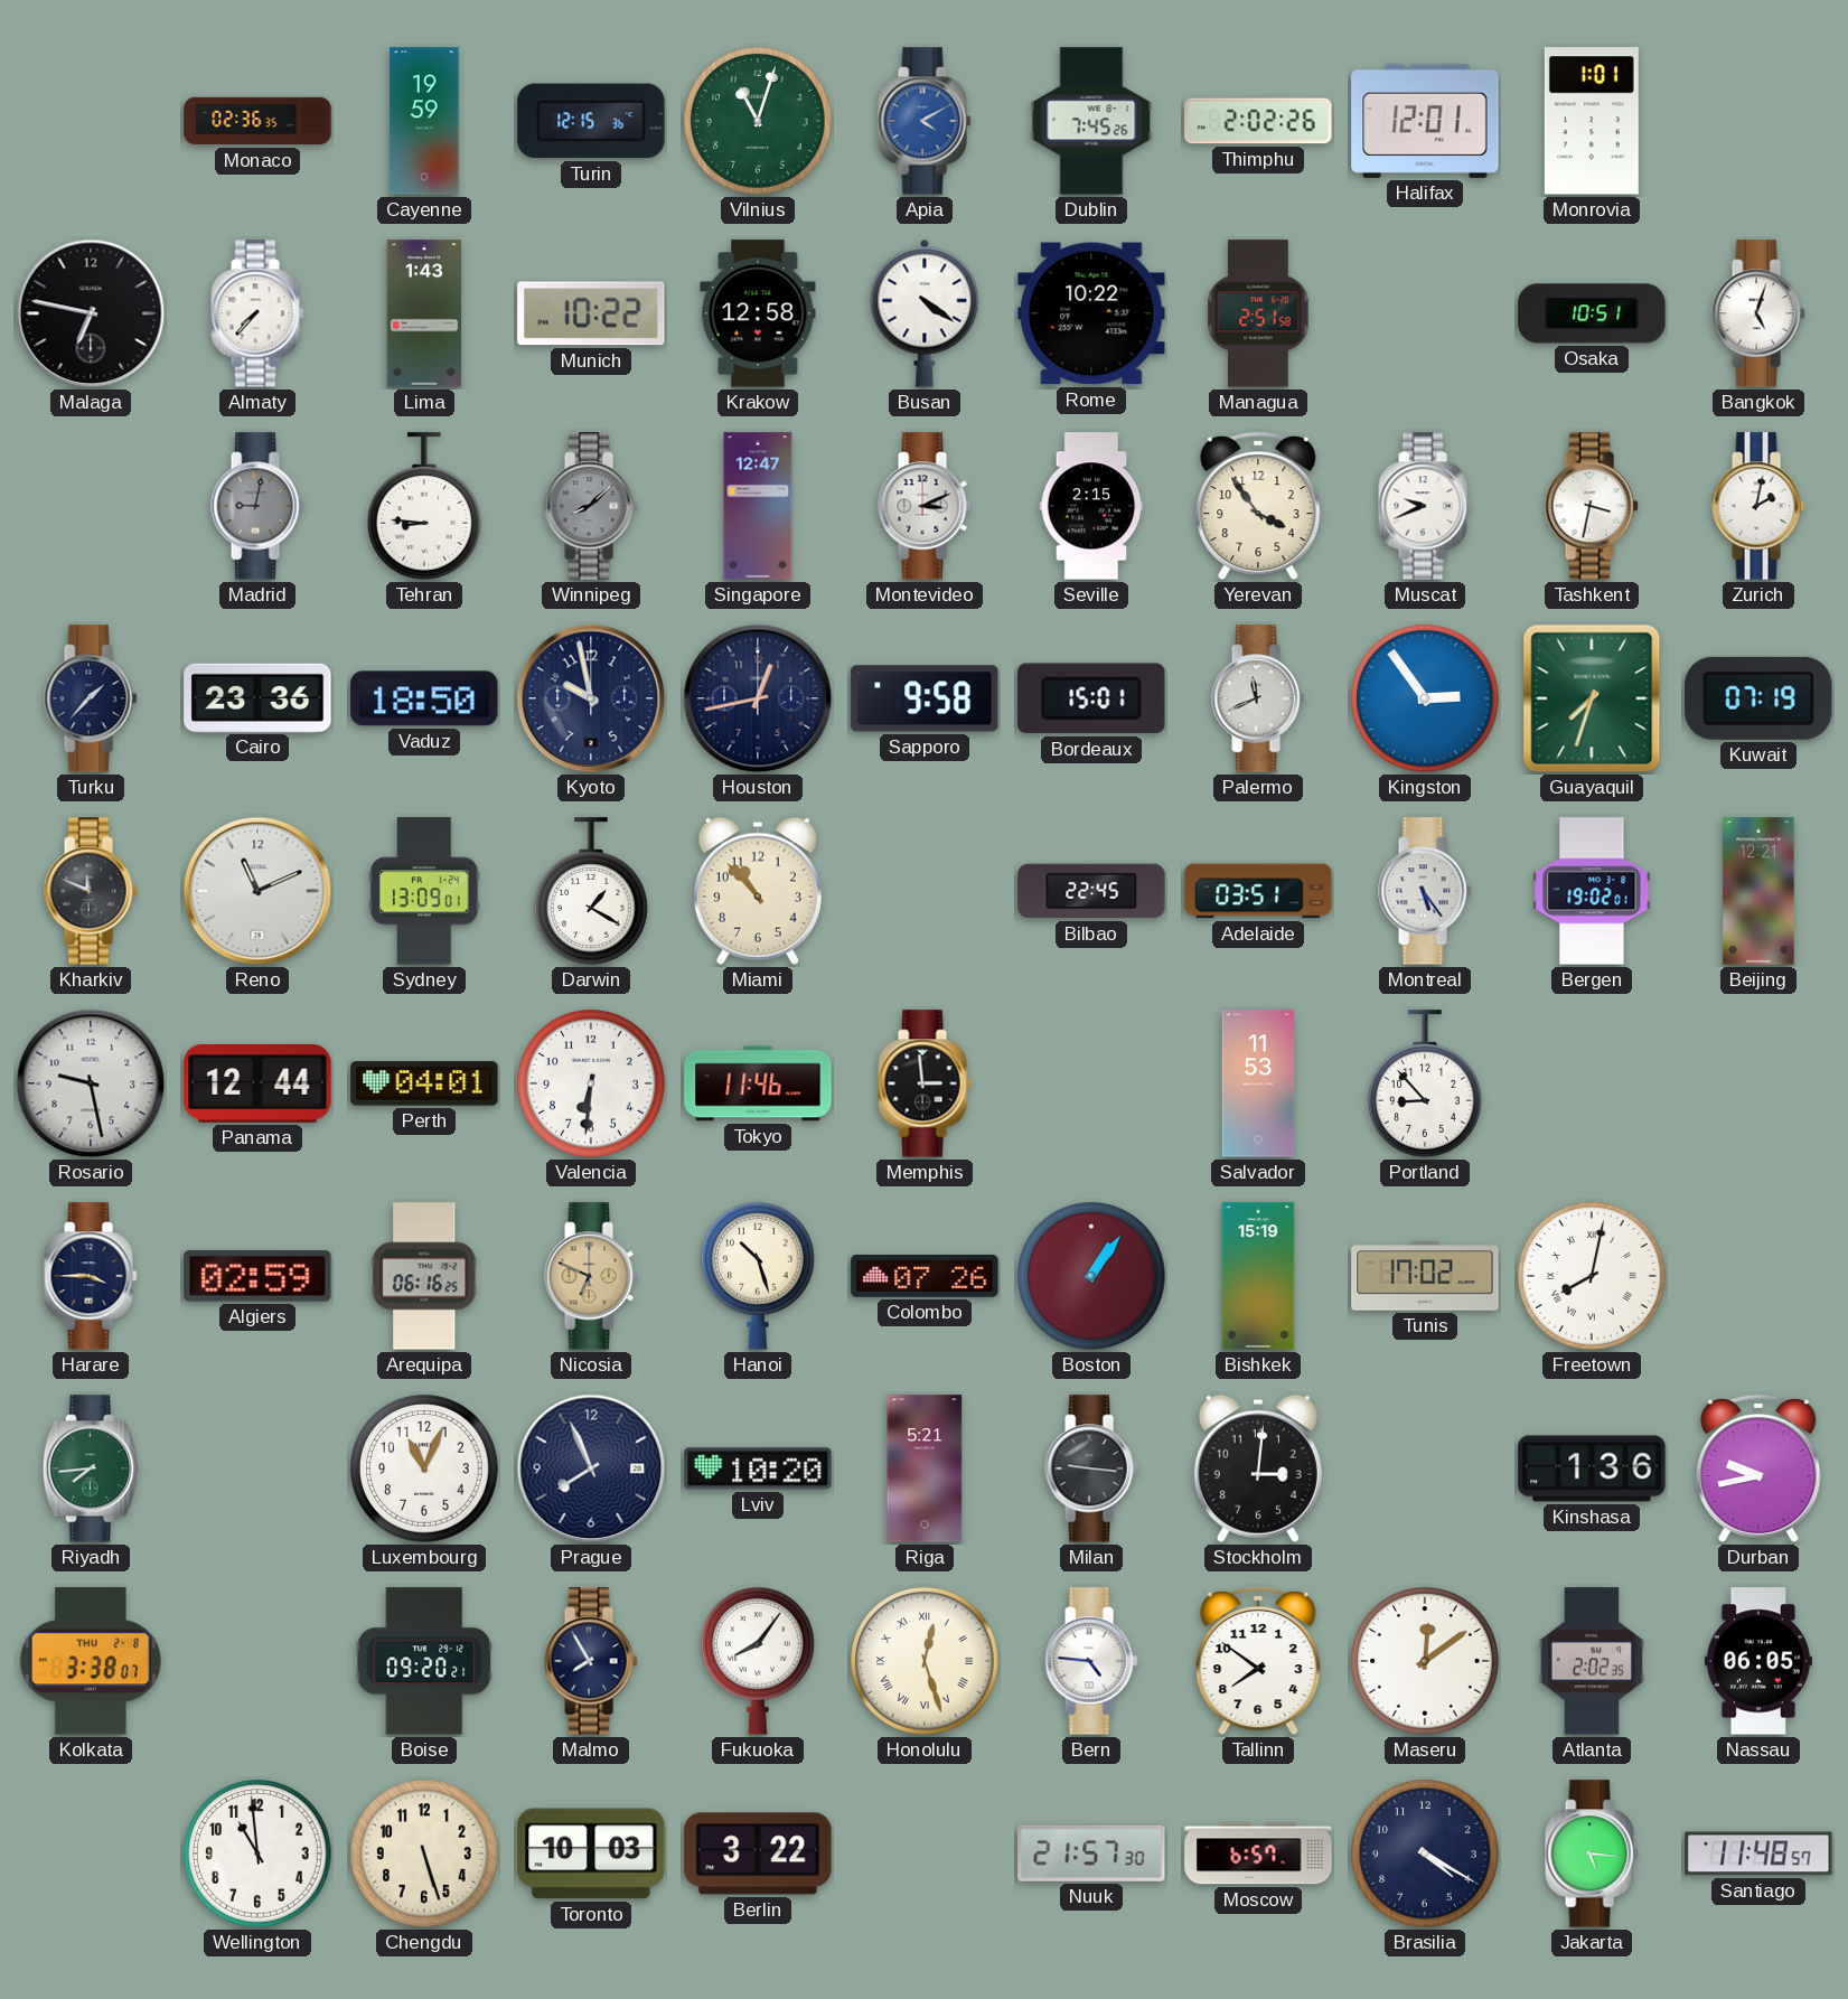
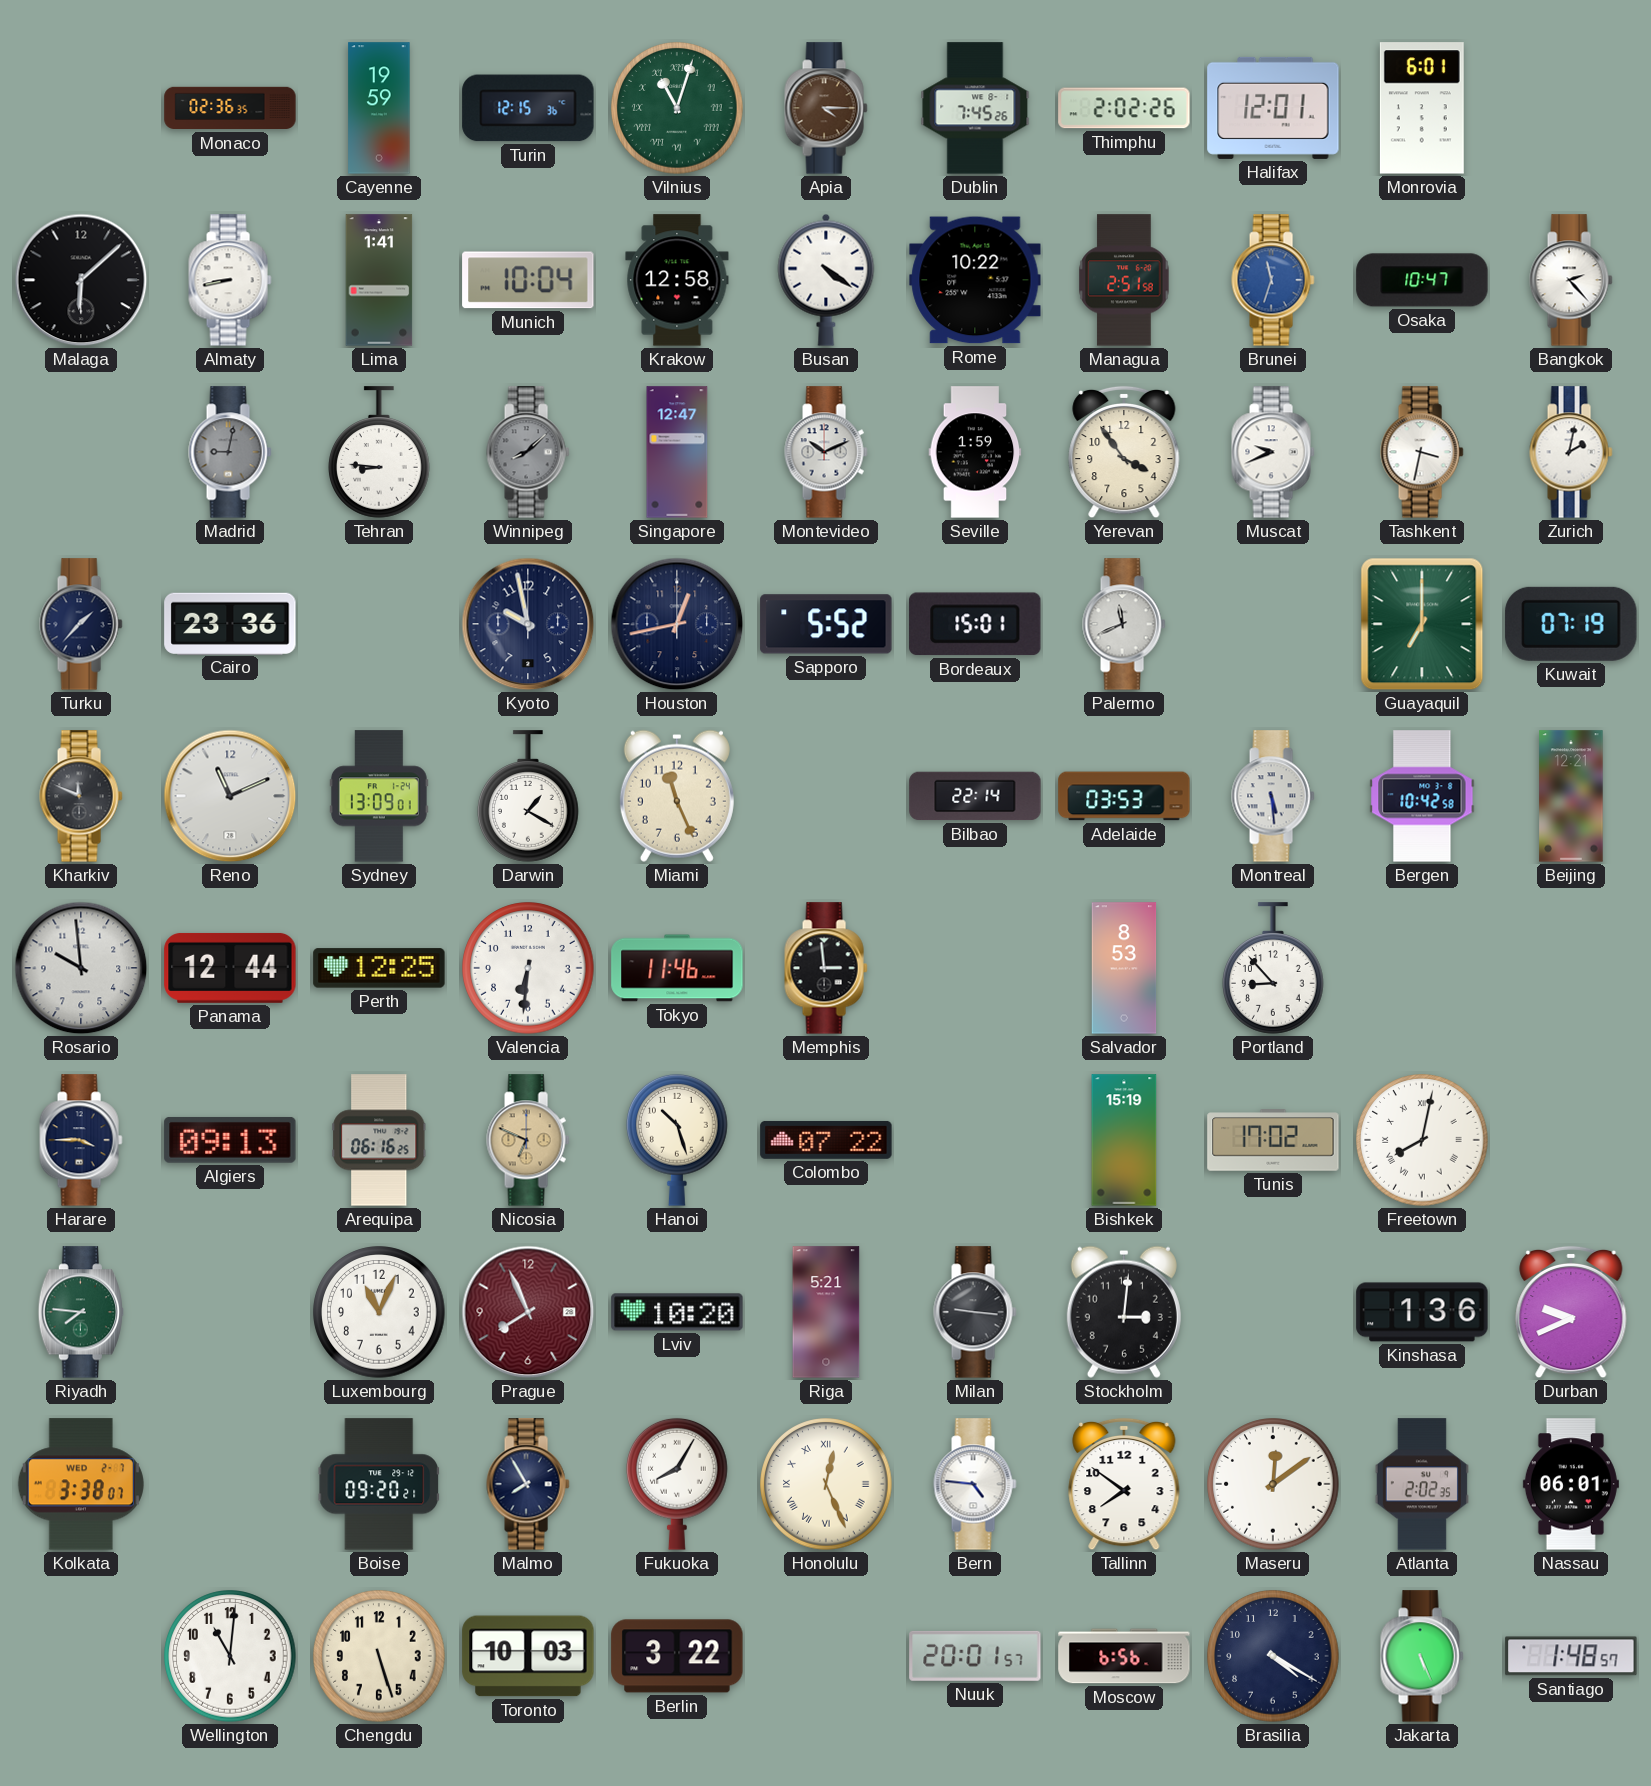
Vilnius numerals: Arabic -> Roman
Apia: 4:10 -> 4:15
Apia dial: blue -> brown
Monrovia: 1:01 -> 6:01
Malaga: 6:47 -> 6:08
Almaty: 7:37 -> 8:43
Lima: 1:43 -> 1:41
Munich: 10:22 -> 10:04
Brunei: none -> 11:33
Osaka: 10:51 -> 10:47
Bangkok: 5:03 -> 2:23
Montevideo: 3:11 -> 10:11
Seville: 2:15 -> 1:59
Vaduz: 18:50 -> none
Sapporo: 9:58 -> 5:52
Kingston: 2:54 -> none
Guayaquil: 7:33 -> 7:00
Miami: 10:53 -> 11:26
Bilbao: 22:45 -> 22:14
Adelaide: 03:51 -> 03:53
Montreal: 5:24 -> 5:29
Bergen: 19:02 -> 10:42
Rosario: 9:28 -> 9:59
Perth: 04:01 -> 12:25
Salvador: 11:53 -> 8:53
Algiers: 02:59 -> 09:13
Colombo: 07:26 -> 07:22
Boston: 1:06 -> none
Riyadh: 7:44 -> 7:46
Prague dial: navy -> burgundy
Durban: 9:43 -> 9:41
Kolkata date: THU 2-8 -> WED 2-7
Fukuoka: 8:06 -> 8:05
Honolulu: 12:27 -> 12:26
Nassau: 06:05 -> 06:01
Wellington: 10:59 -> 11:01
Nuuk: 21:57 -> 20:01
Moscow: 6:57 -> 6:56
Jakarta: 5:16 -> 5:26
Santiago: 11:48 -> 1:48
